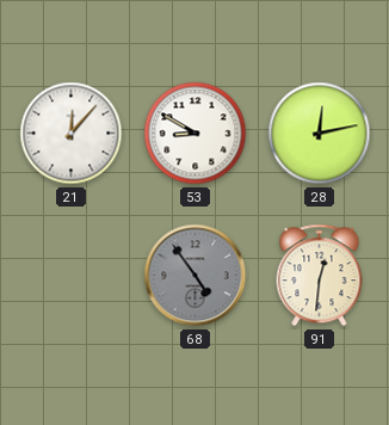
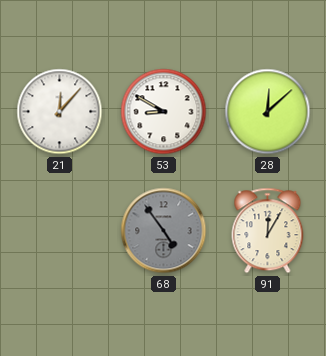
28: 12:13 -> 12:08
91: 12:31 -> 12:05
